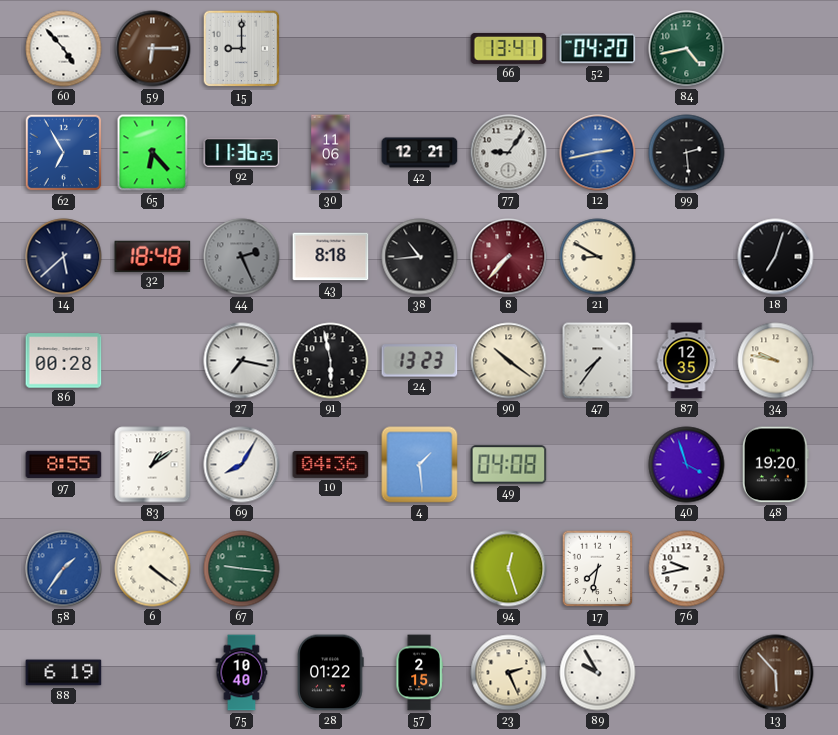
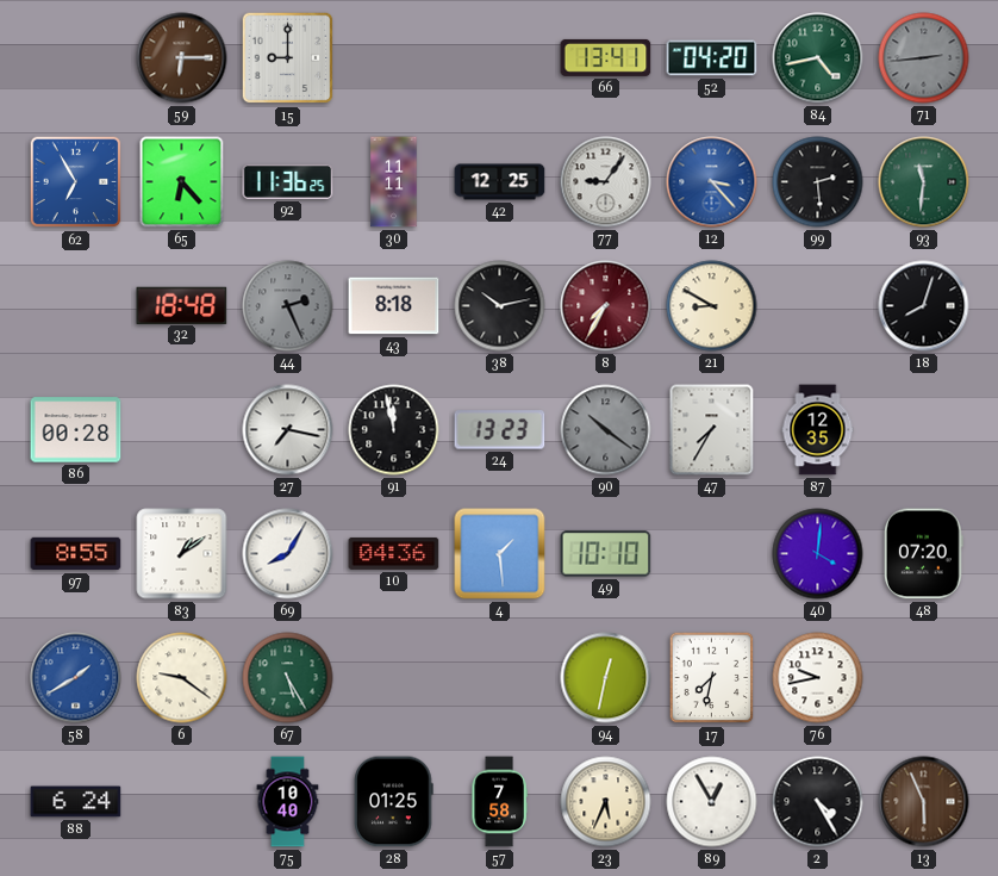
60: 4:53 -> none
71: none -> 2:44
30: 11:06 -> 11:11
42: 12:21 -> 12:25
12: 2:43 -> 3:23
93: none -> 11:31
14: 5:38 -> none
38: 10:44 -> 10:13
8: 7:37 -> 7:35
18: 7:03 -> 8:03
91: 5:58 -> 11:58
90 dial: cream -> grey
47: 7:36 -> 7:35
34: 9:47 -> none
49: 04:08 -> 10:10
40: 3:57 -> 4:01
48: 19:20 -> 07:20
58: 1:36 -> 1:40
6: 4:21 -> 9:21
67: 9:16 -> 5:25
94: 12:27 -> 12:32
88: 6:19 -> 6:24
28: 01:22 -> 01:25
57: 2:15 -> 7:58
23: 2:26 -> 5:34
89: 9:55 -> 12:55
2: none -> 4:25
13: 5:53 -> 5:56
